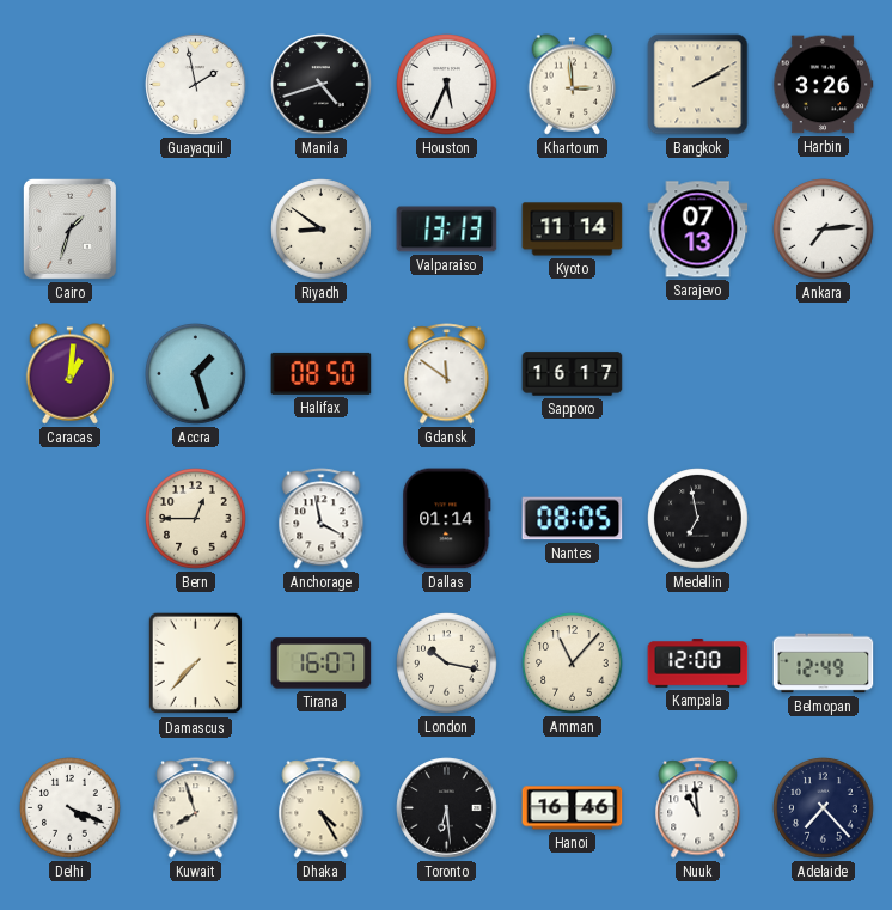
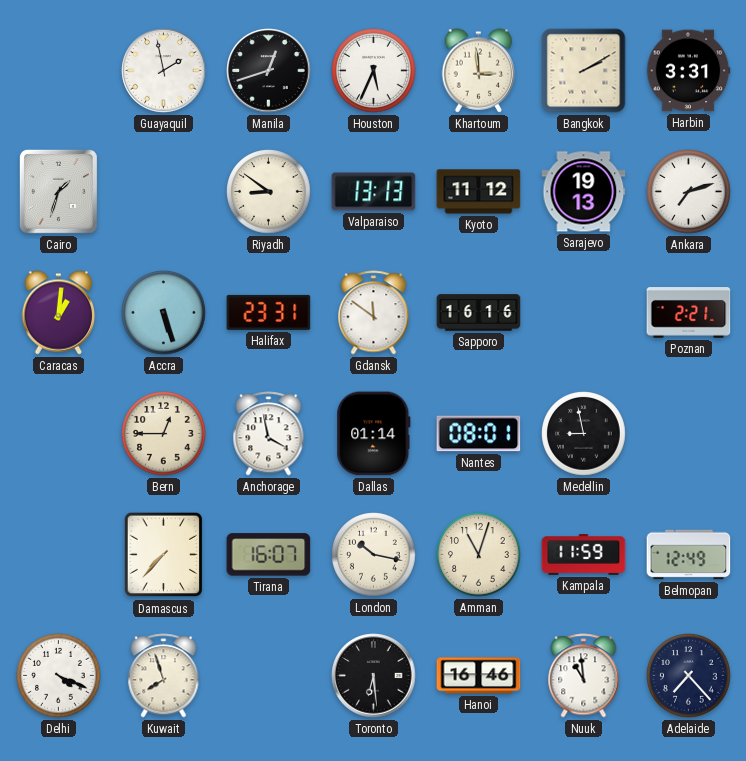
Manila: 4:42 -> 12:42
Harbin: 3:26 -> 3:31
Kyoto: 11:14 -> 11:12
Sarajevo: 07:13 -> 19:13
Ankara: 7:14 -> 7:12
Accra: 1:27 -> 5:27
Halifax: 08:50 -> 23:31
Sapporo: 16:17 -> 16:16
Poznan: none -> 2:21
Nantes: 08:05 -> 08:01
Medellin: 6:58 -> 8:58
Amman: 11:07 -> 11:03
Kampala: 12:00 -> 11:59
Dhaka: 4:25 -> none
